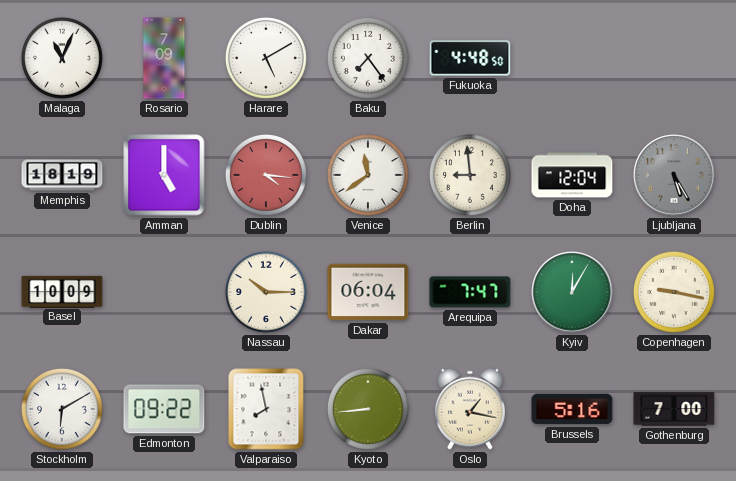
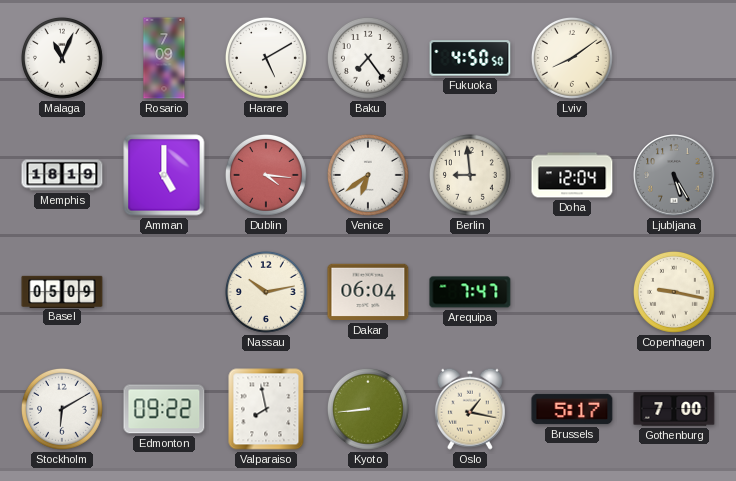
Fukuoka: 4:48 -> 4:50
Lviv: none -> 8:09
Venice: 11:39 -> 6:39
Basel: 10:09 -> 05:09
Nassau: 10:15 -> 10:13
Kyiv: 12:05 -> none
Brussels: 5:16 -> 5:17
